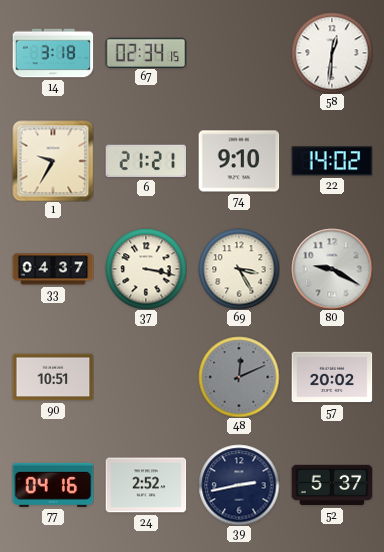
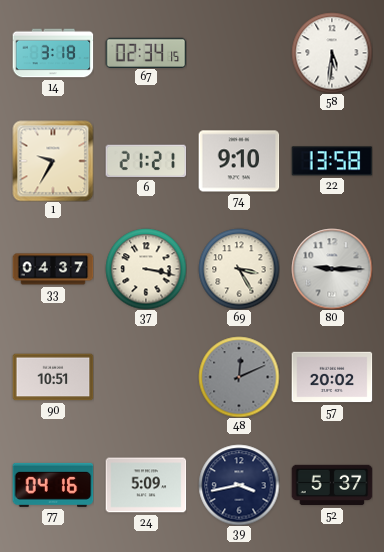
58: 12:31 -> 5:31
22: 14:02 -> 13:58
80: 9:20 -> 9:15
24: 2:52 -> 5:09
39: 2:43 -> 3:43
